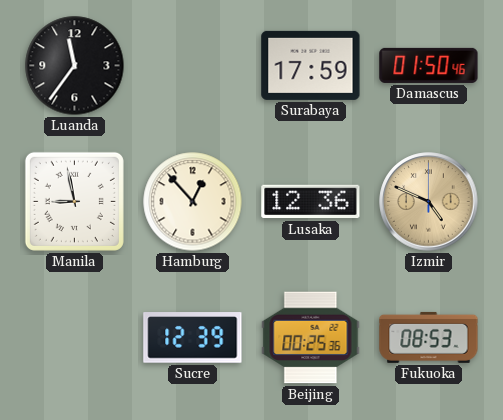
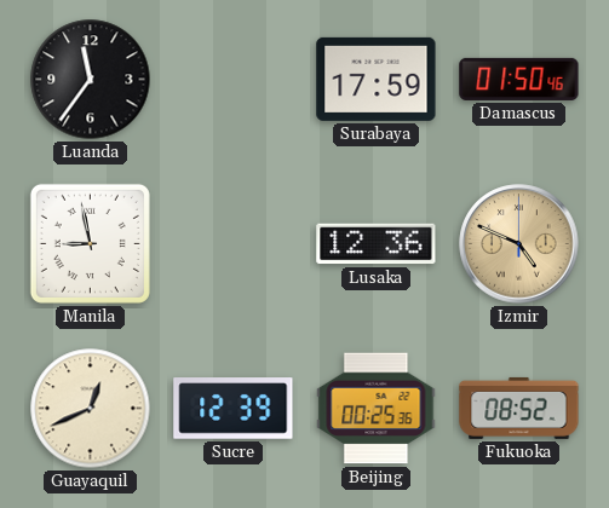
Hamburg: 12:53 -> none
Guayaquil: none -> 12:41
Fukuoka: 08:53 -> 08:52
